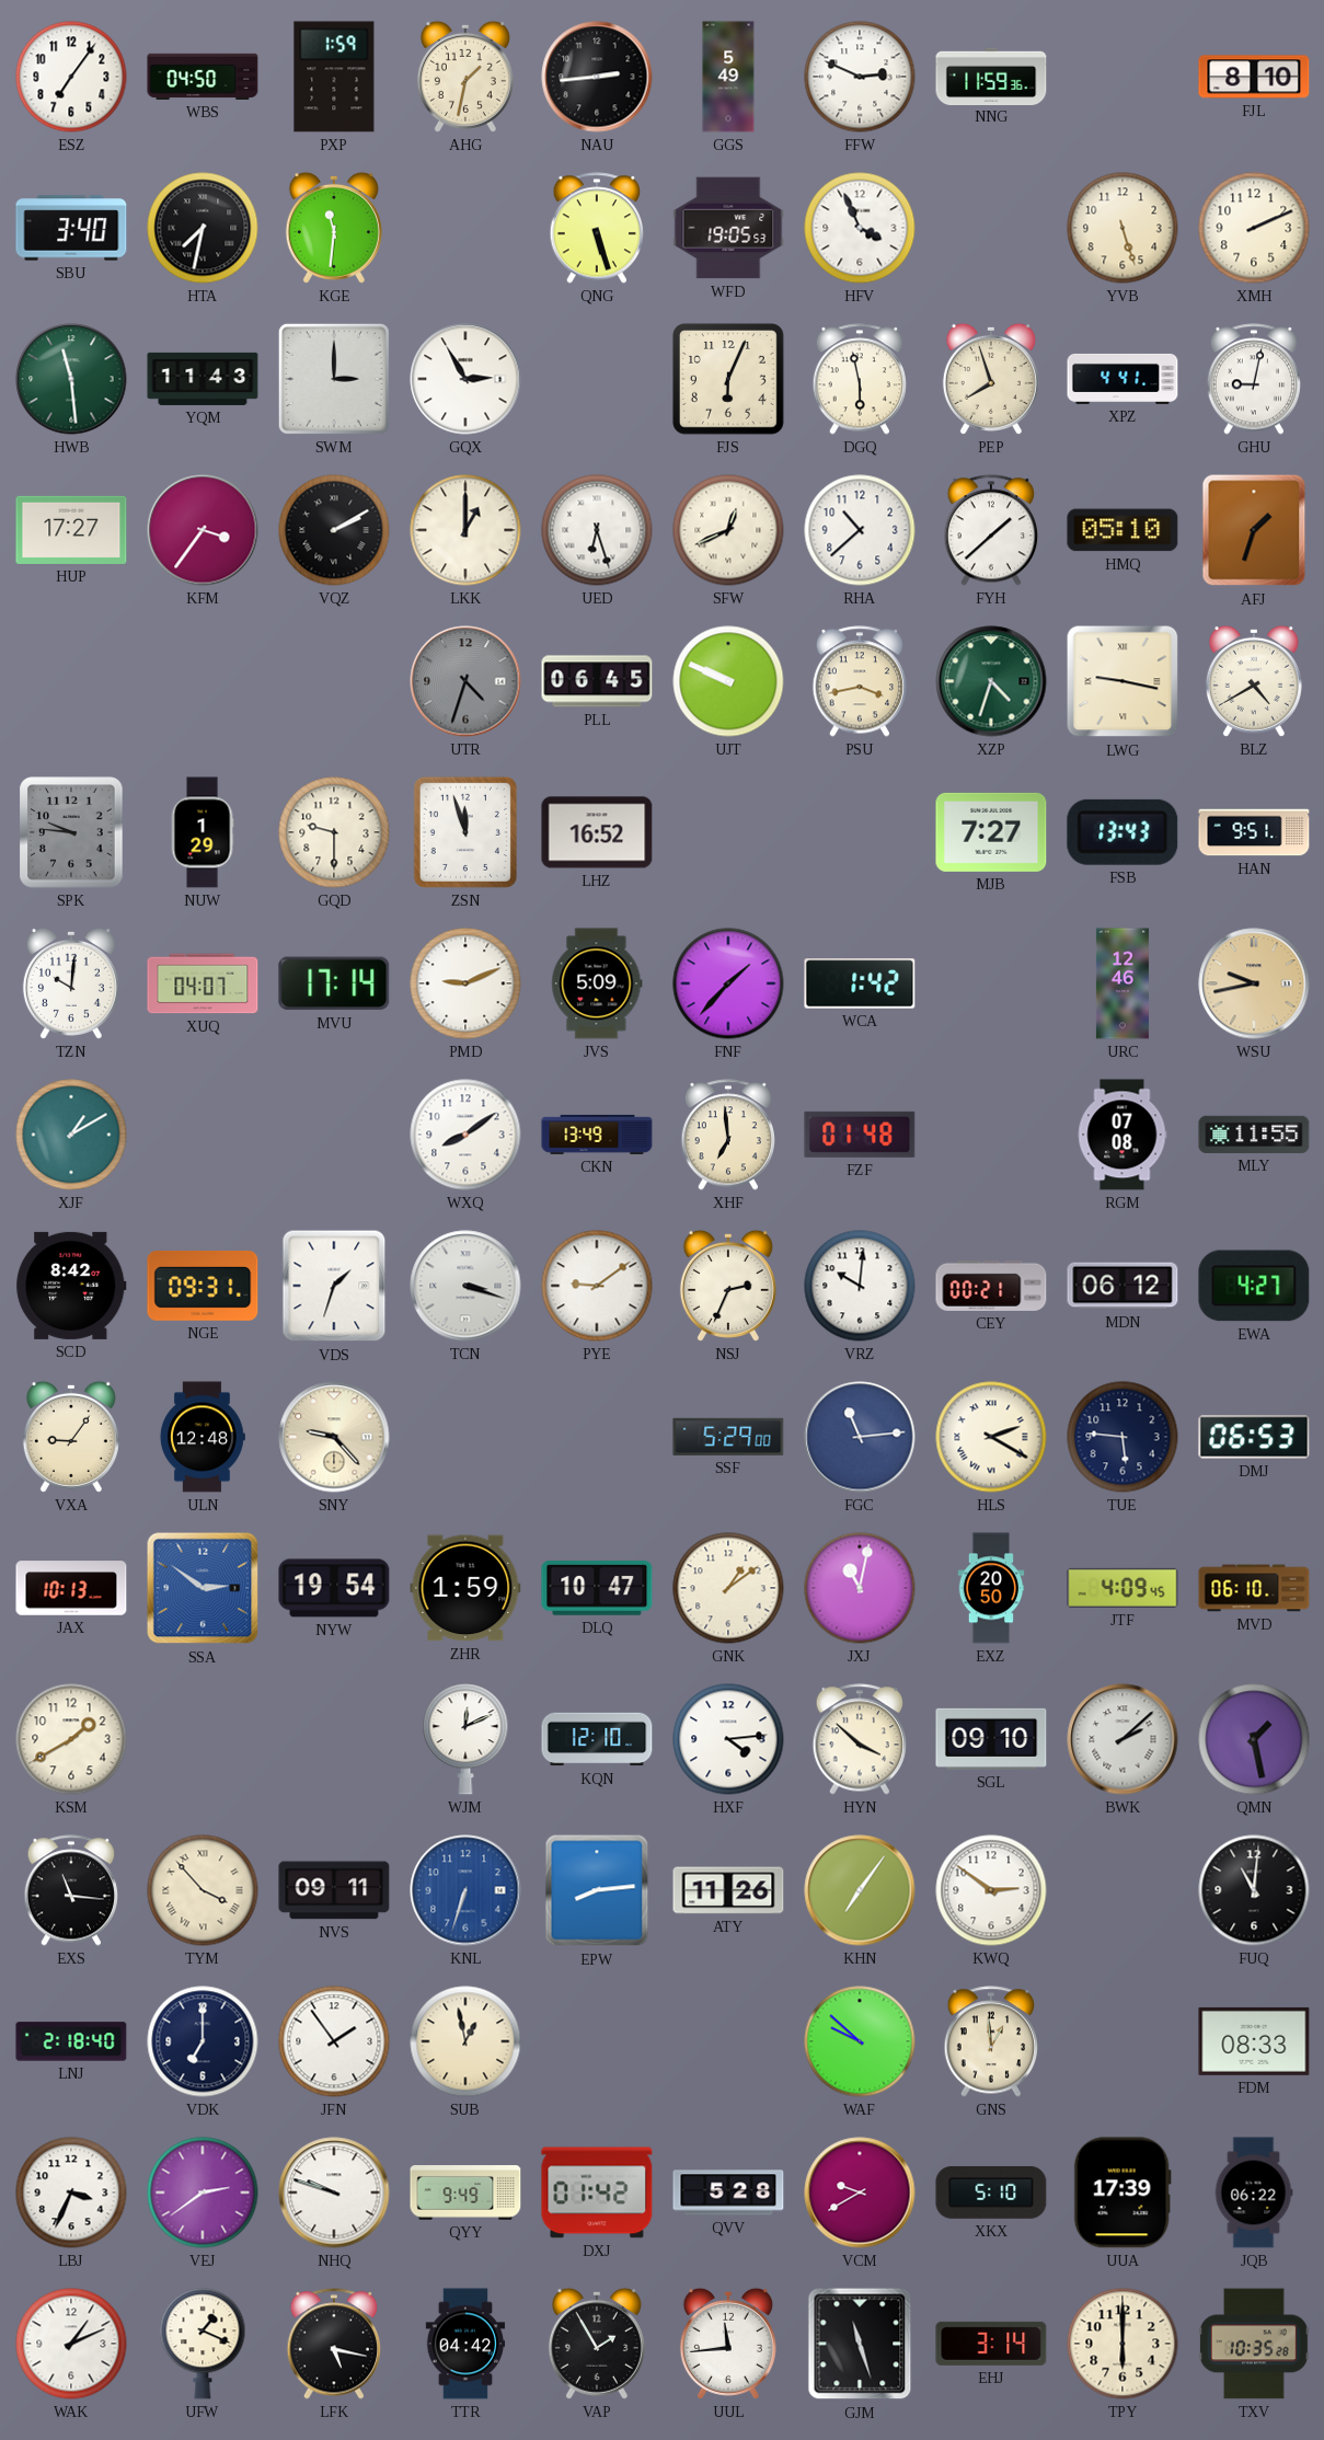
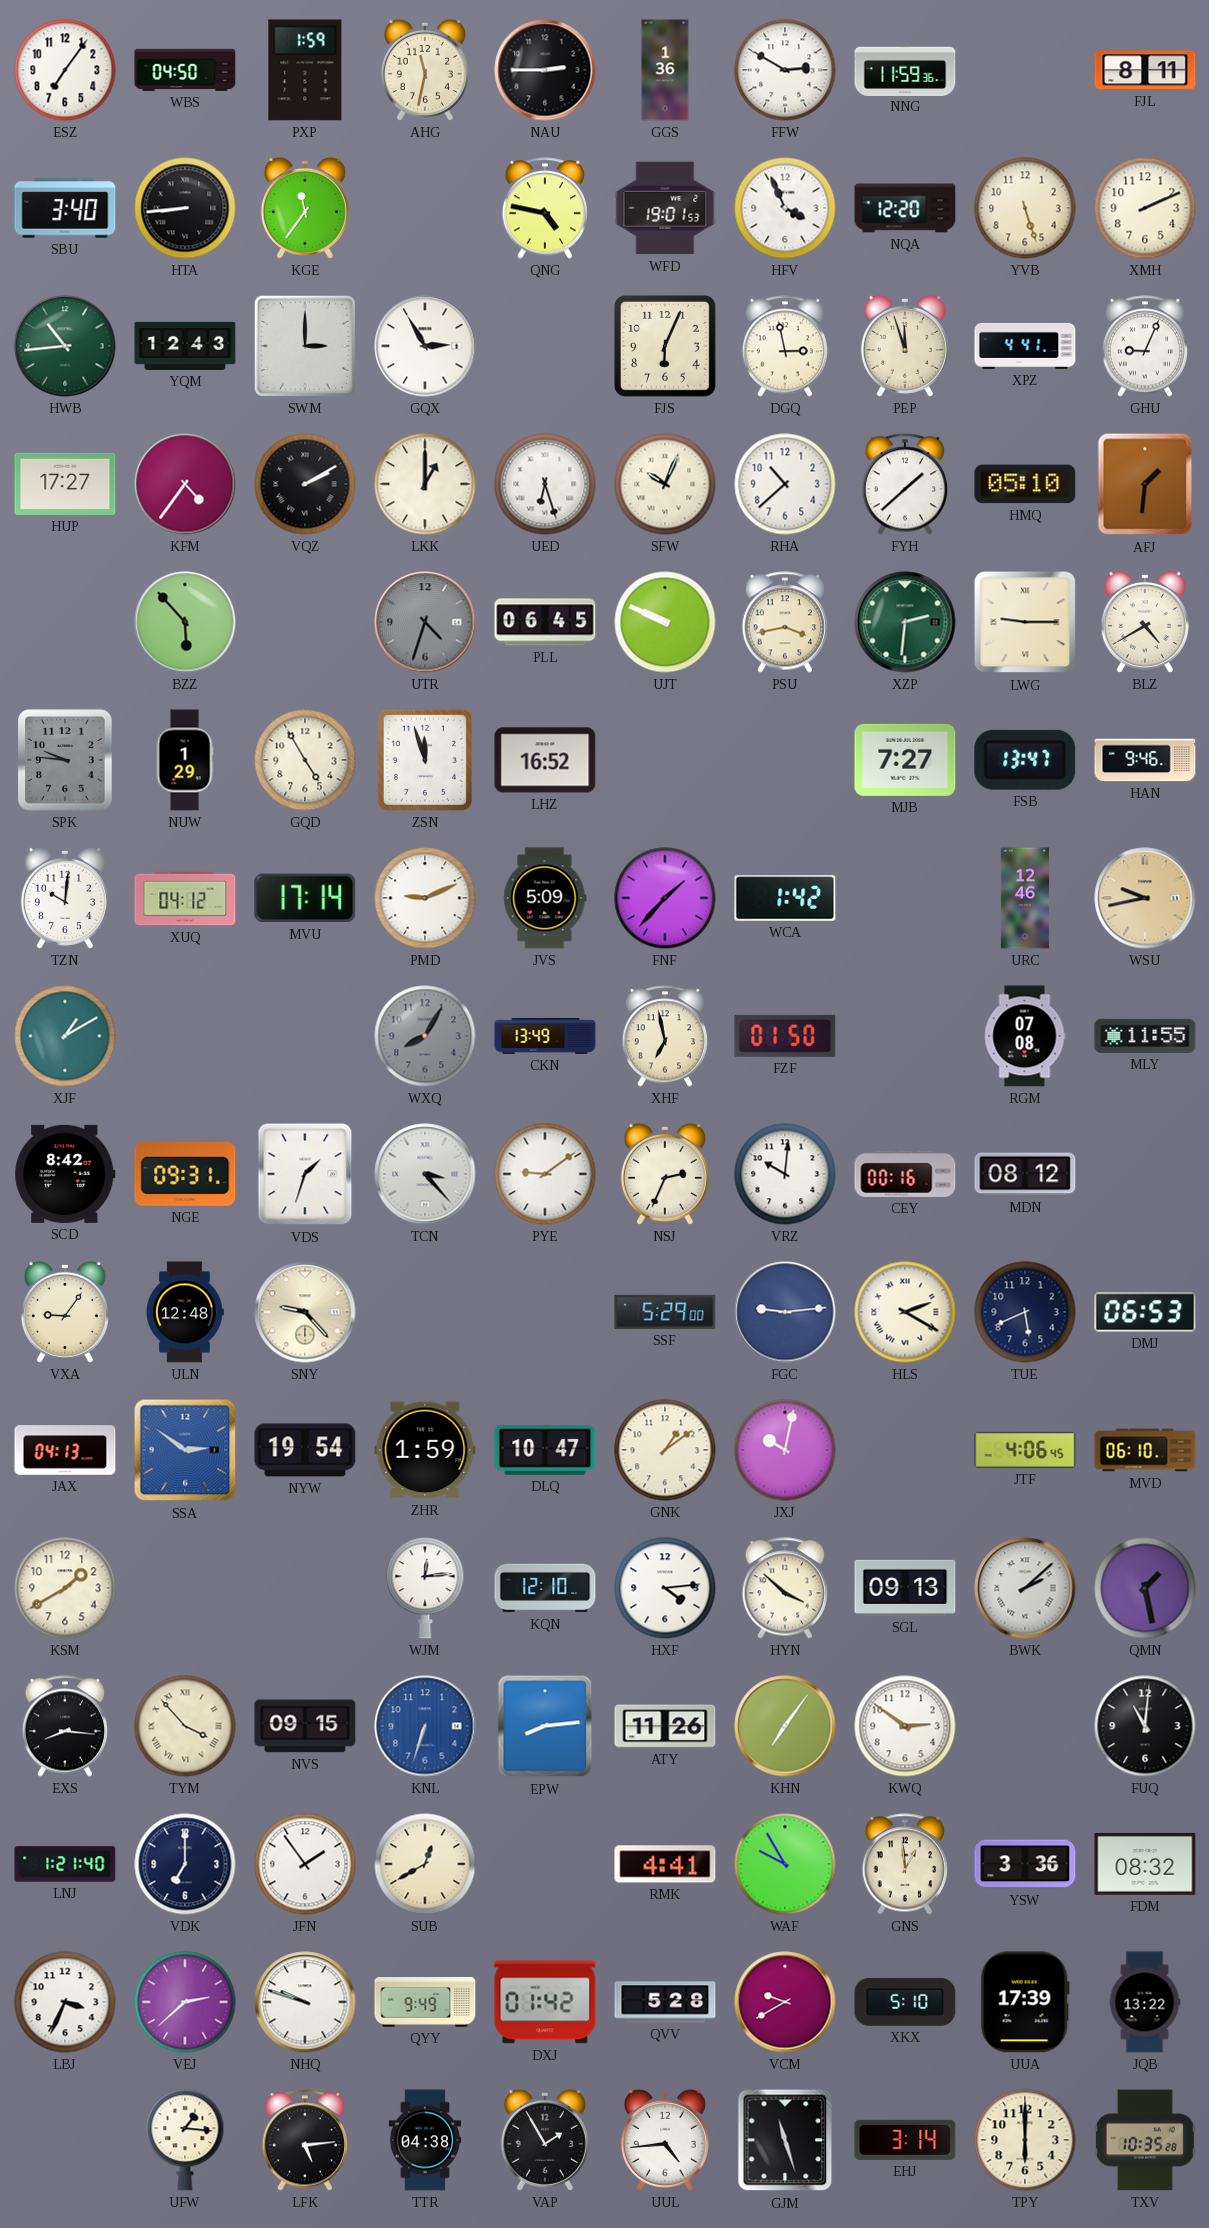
AHG: 1:32 -> 11:32
NAU: 2:44 -> 2:45
GGS: 5:49 -> 1:36
FFW: 2:49 -> 2:50
FJL: 8:10 -> 8:11
HTA: 7:32 -> 8:44
KGE: 11:31 -> 11:36
QNG: 5:27 -> 4:47
WFD: 19:05 -> 19:01
NQA: none -> 12:20
HWB: 11:29 -> 10:44
YQM: 11:43 -> 12:43
DGQ: 5:58 -> 2:58
PEP: 7:57 -> 11:57
GHU: 9:02 -> 9:04
KFM: 3:36 -> 4:36
SFW: 12:41 -> 10:04
AFJ: 1:33 -> 1:31
BZZ: none -> 5:53
XZP: 4:33 -> 2:31
LWG: 9:17 -> 9:15
GQD: 9:30 -> 4:55
FSB: 13:43 -> 13:47
HAN: 9:51 -> 9:46
XUQ: 04:07 -> 04:12
WXQ: 8:09 -> 8:05
WXQ dial: white -> grey
XHF: 6:59 -> 6:58
FZF: 01:48 -> 01:50
TCN: 3:18 -> 3:23
CEY: 00:21 -> 00:16
MDN: 06:12 -> 08:12
EWA: 4:27 -> none
FGC: 11:14 -> 9:14
TUE: 5:46 -> 5:41
JAX: 10:13 -> 04:13
JXJ: 11:02 -> 10:02
EXZ: 20:50 -> none
JTF: 4:09 -> 4:06
WJM: 12:11 -> 12:14
SGL: 09:10 -> 09:13
EXS: 11:16 -> 8:16
NVS: 09:11 -> 09:15
LNJ: 2:18 -> 1:21
SUB: 12:58 -> 12:40
RMK: none -> 4:41
WAF: 9:52 -> 9:55
YSW: none -> 3:36
FDM: 08:33 -> 08:32
VEJ: 2:39 -> 2:38
JQB: 06:22 -> 13:22
WAK: 1:11 -> none
UFW: 1:19 -> 1:16
LFK: 5:17 -> 5:14
TTR: 04:42 -> 04:38
UUL: 11:44 -> 4:44
